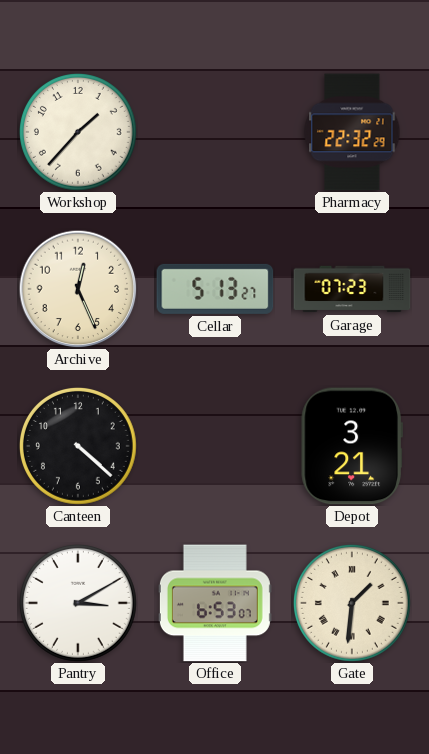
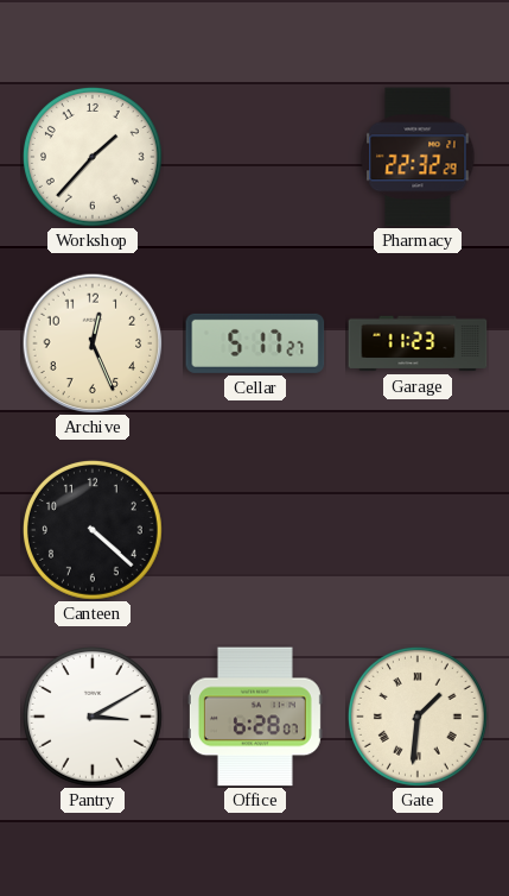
Cellar: 5:13 -> 5:17
Garage: 07:23 -> 11:23
Depot: 3:21 -> none
Office: 6:53 -> 6:28
